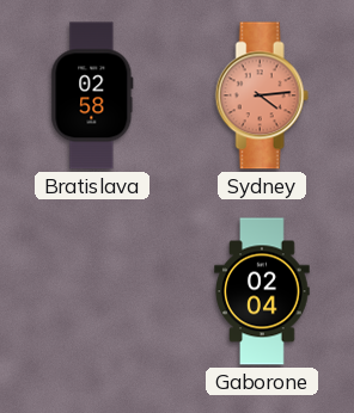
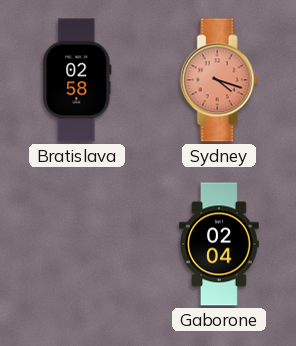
Sydney: 4:14 -> 4:18
